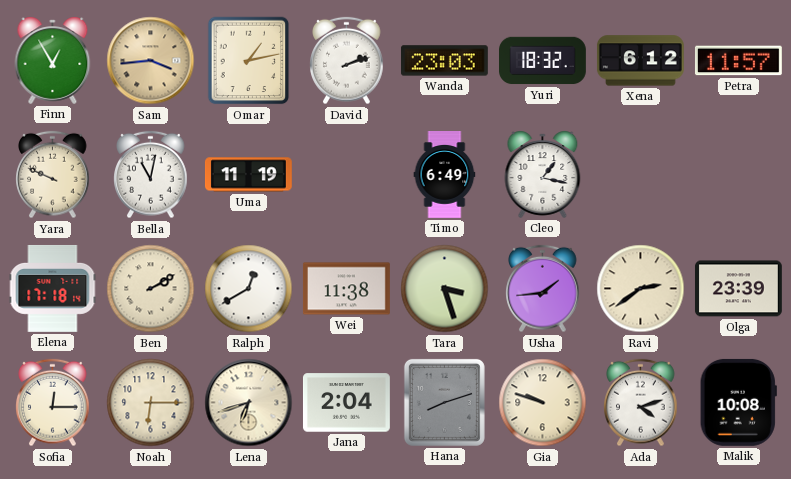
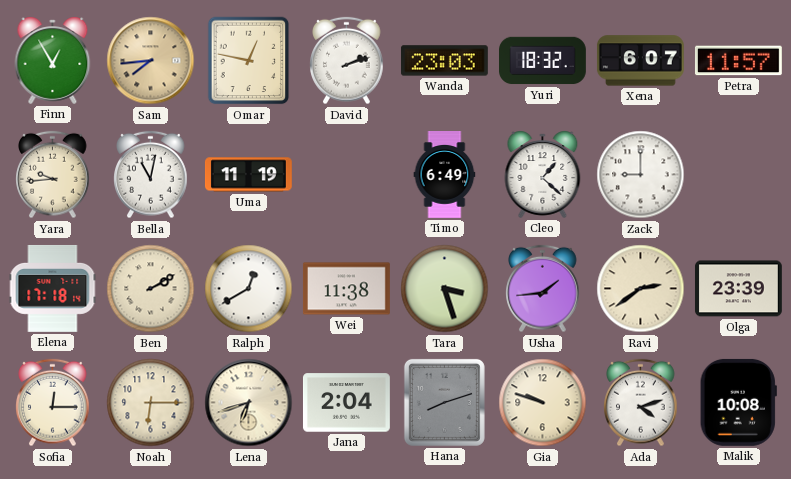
Sam: 3:44 -> 7:44
Omar: 1:13 -> 12:47
Xena: 6:12 -> 6:07
Yara: 9:49 -> 9:44
Cleo: 1:17 -> 1:22
Zack: none -> 9:00
